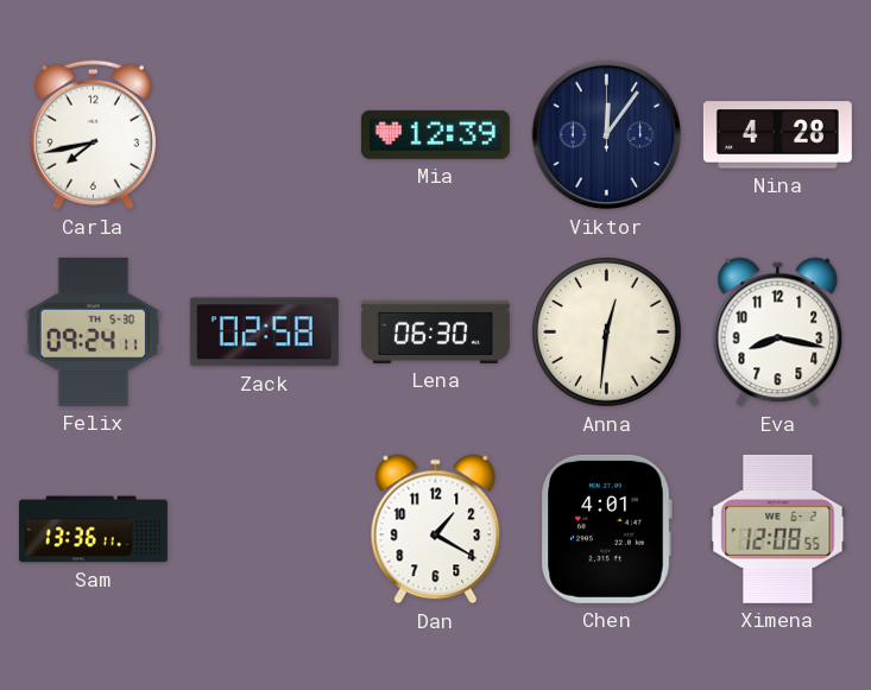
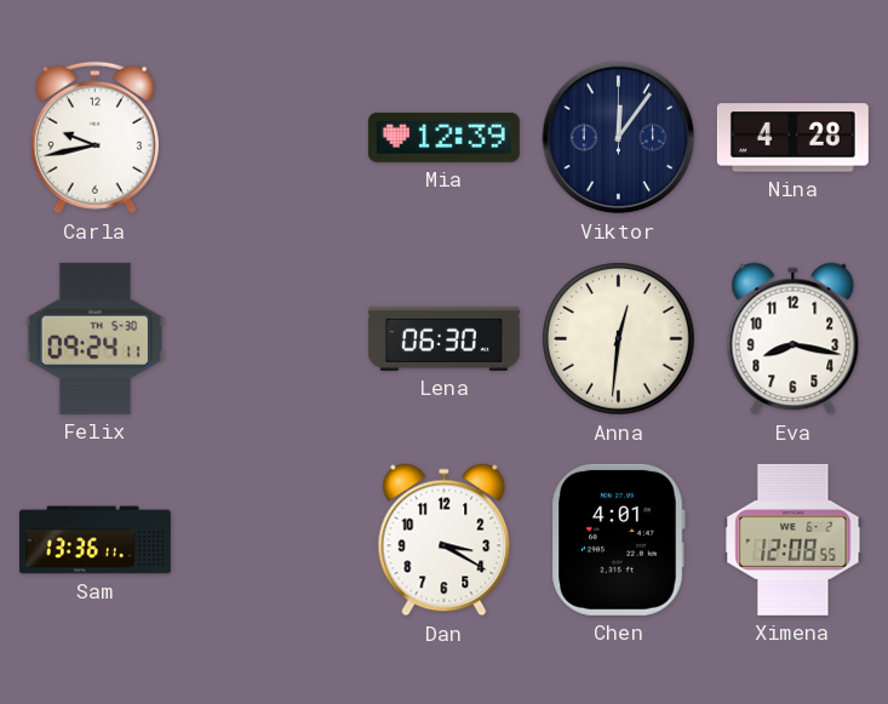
Carla: 7:43 -> 9:43
Zack: 02:58 -> none
Dan: 1:20 -> 3:20
